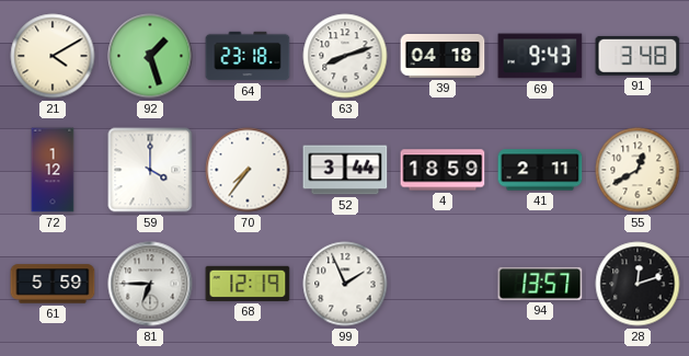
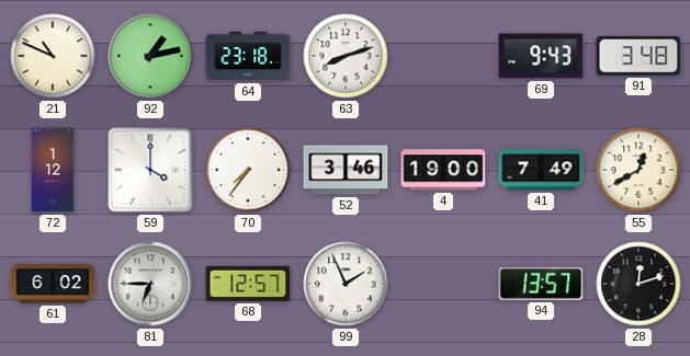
21: 4:10 -> 10:49
92: 1:27 -> 1:13
39: 04:18 -> none
52: 3:44 -> 3:46
4: 18:59 -> 19:00
41: 2:11 -> 7:49
61: 5:59 -> 6:02
68: 12:19 -> 12:57
